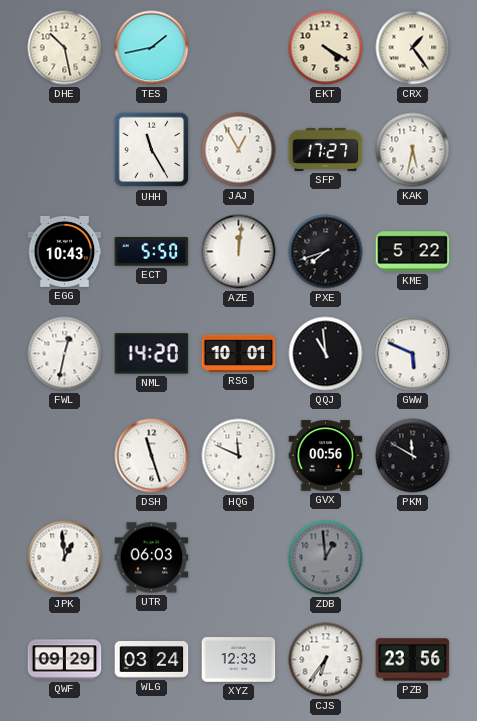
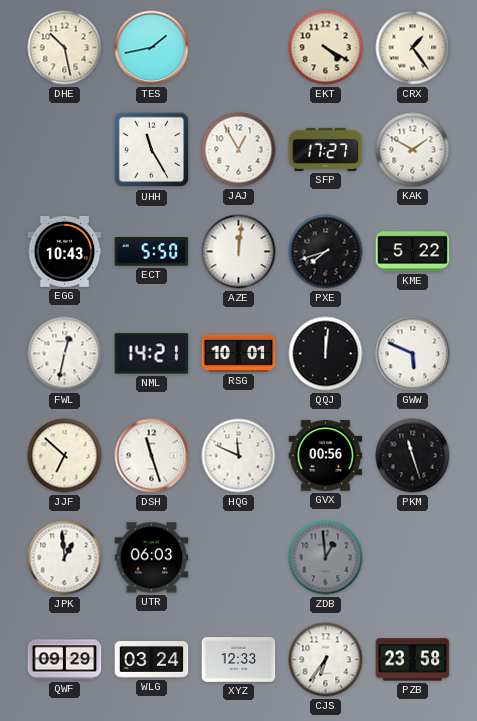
KAK: 5:32 -> 1:50
NML: 14:20 -> 14:21
QQJ: 10:59 -> 12:01
JJF: none -> 6:52
PKM: 11:50 -> 11:27
PZB: 23:56 -> 23:58
